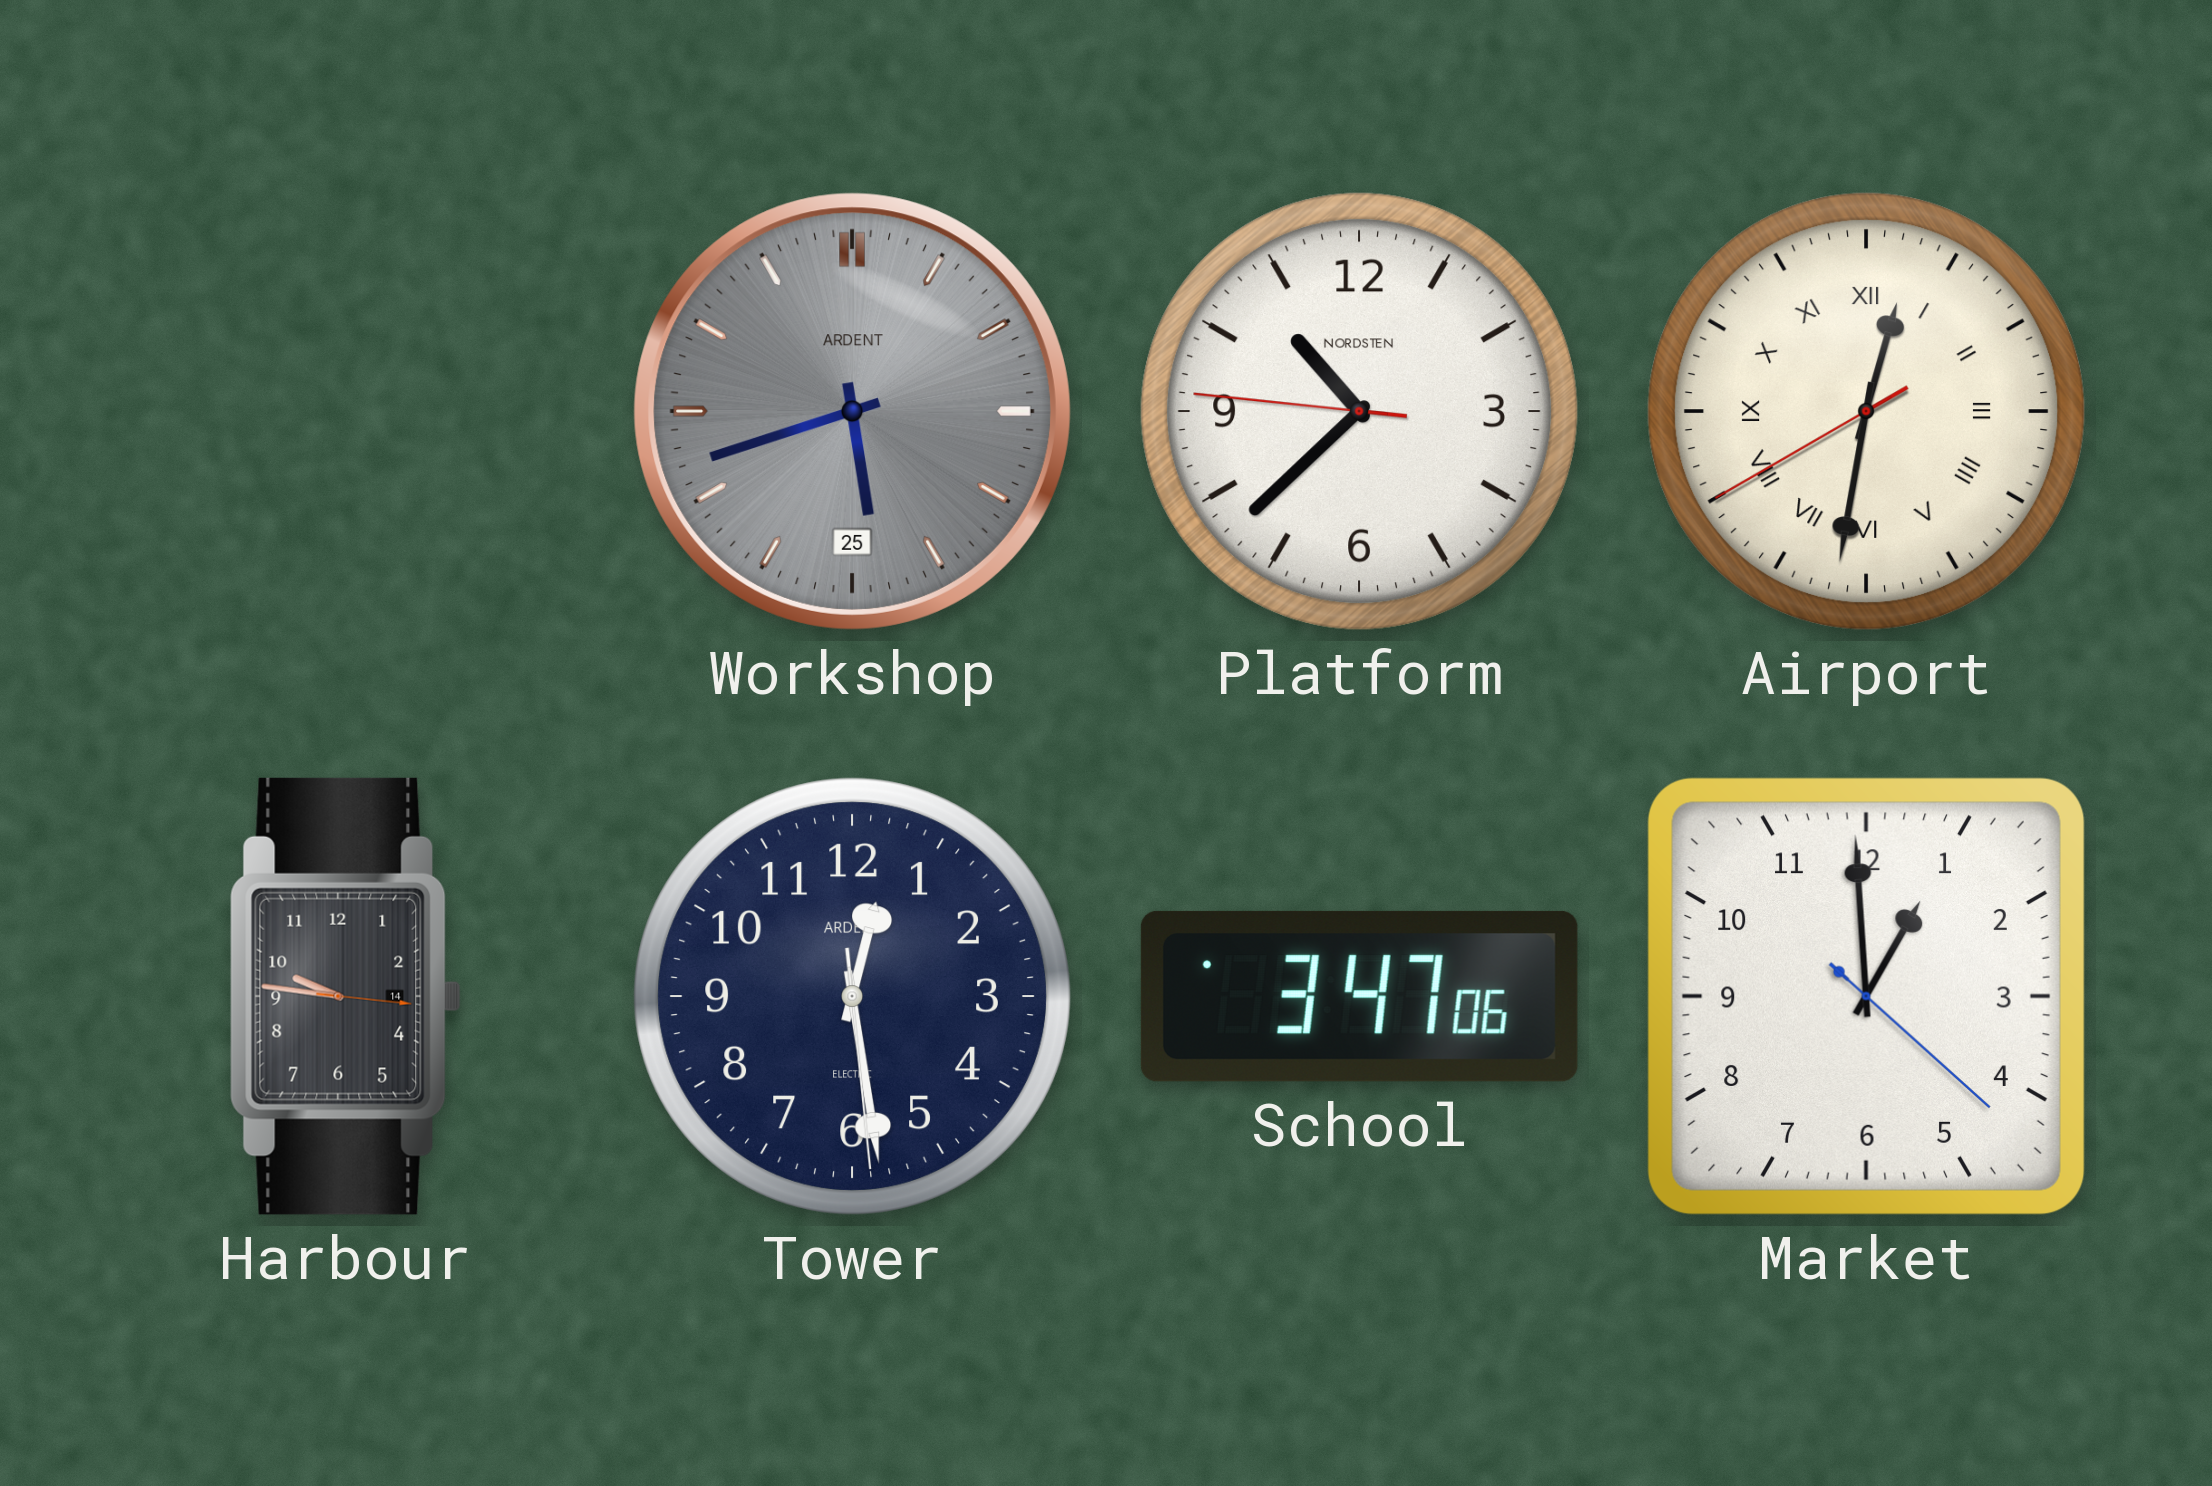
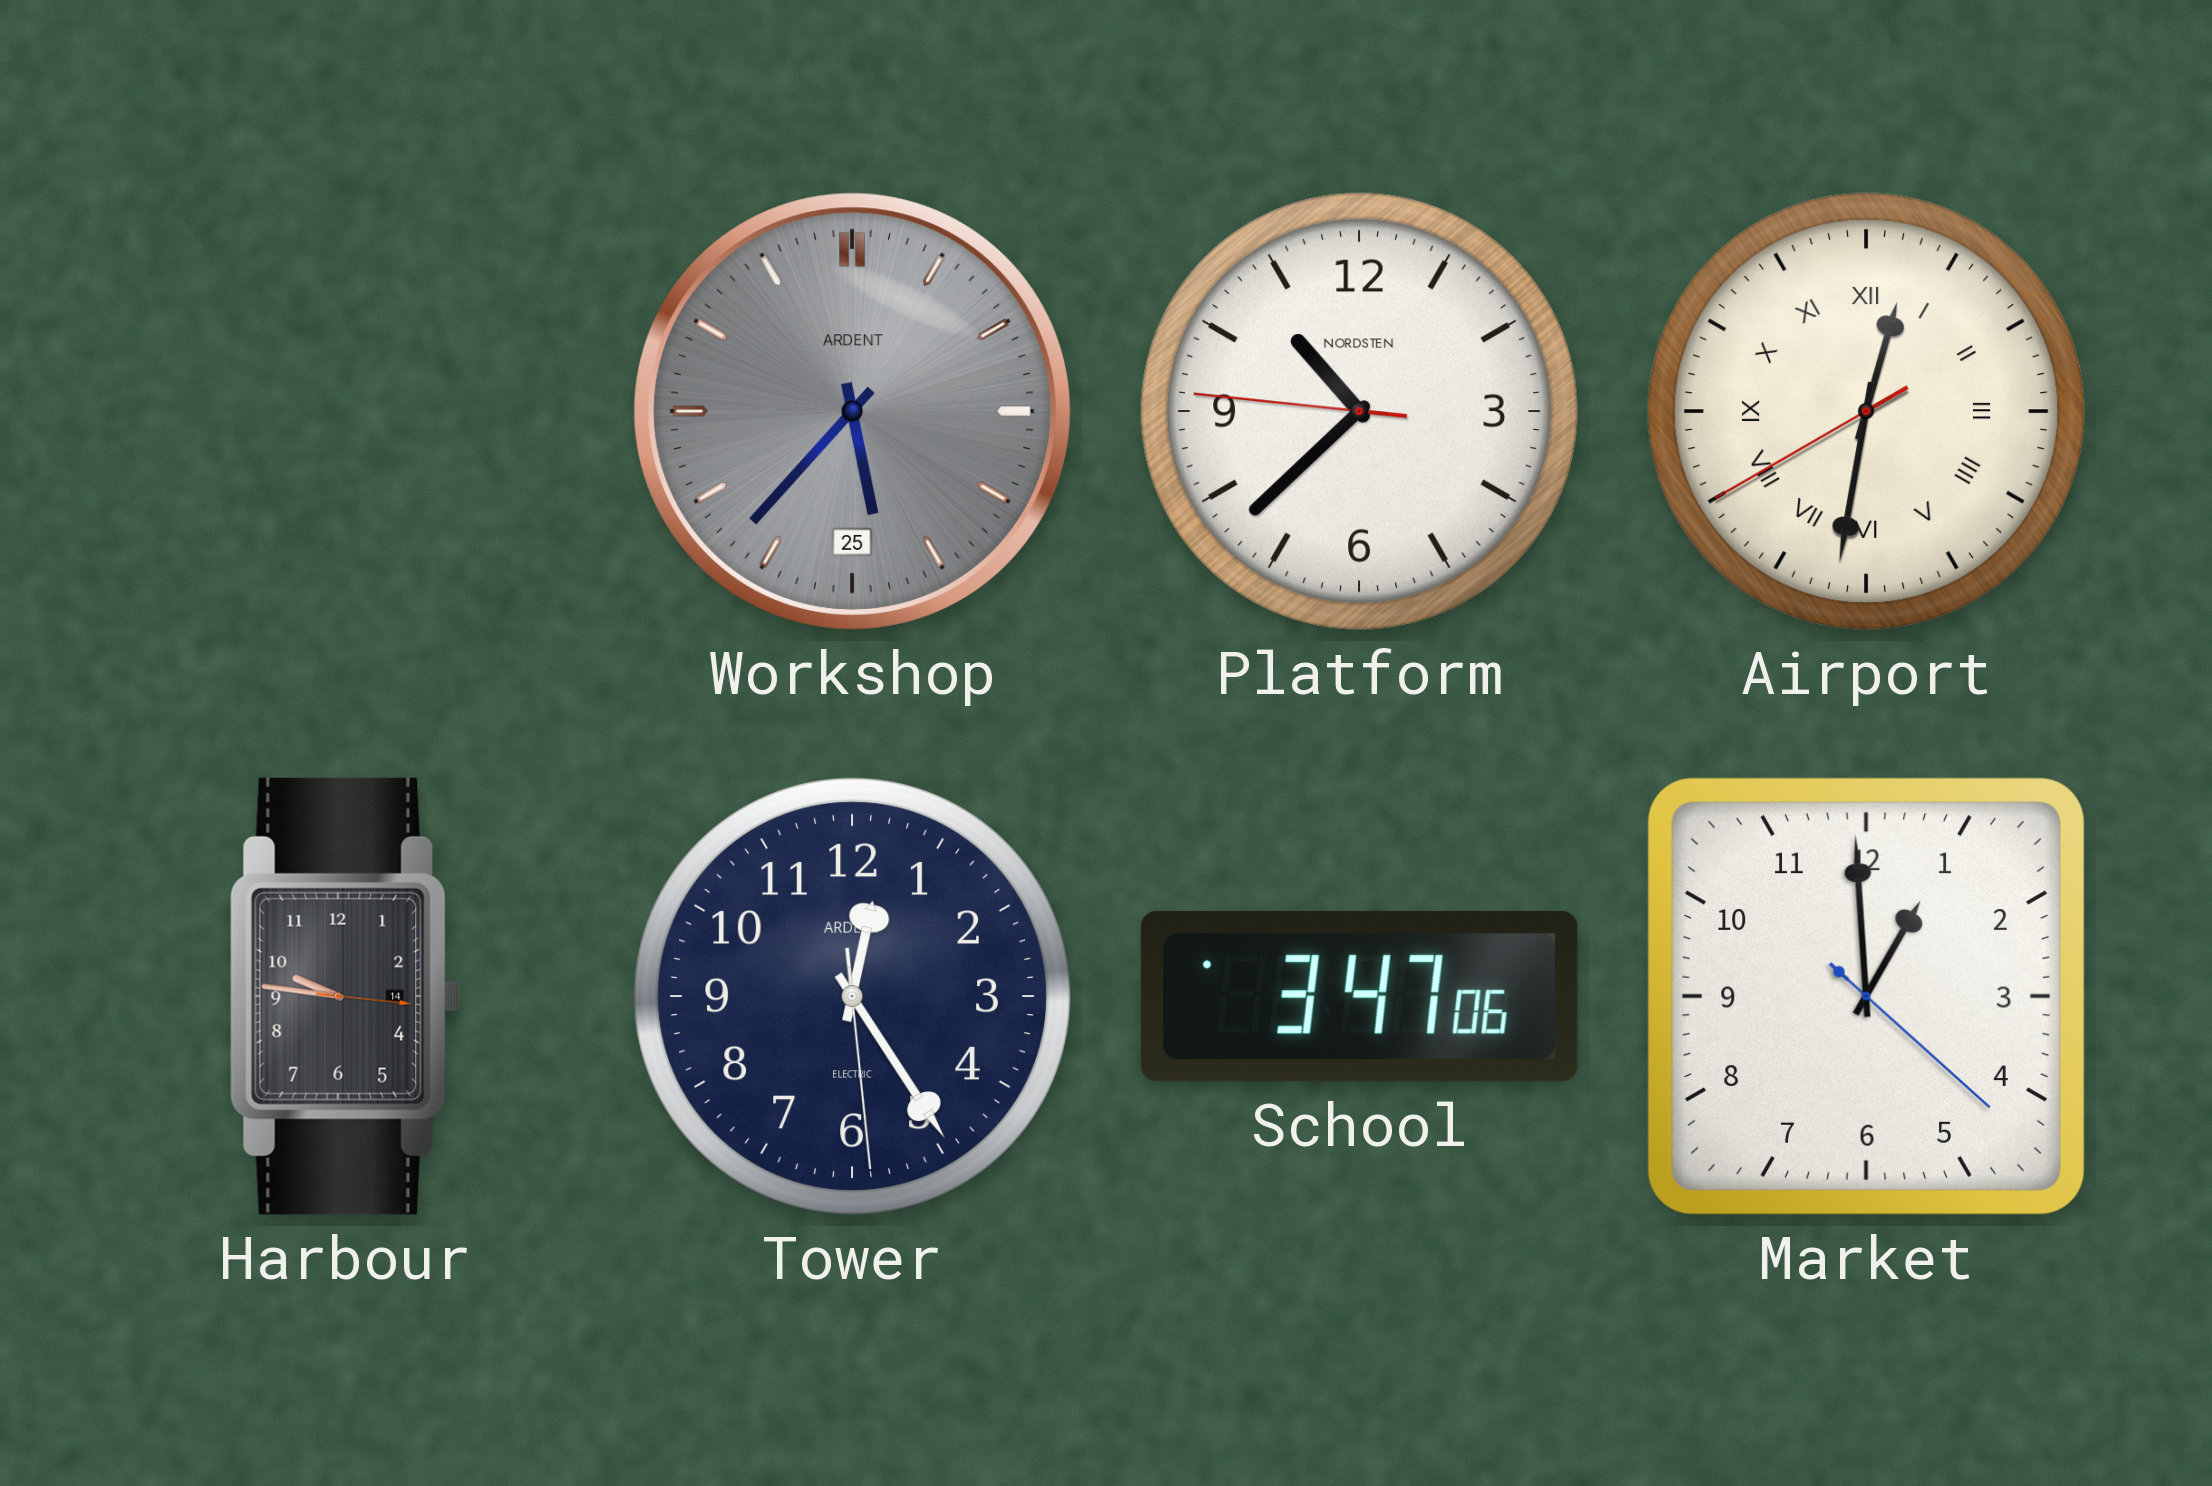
Workshop: 5:42 -> 5:37
Tower: 12:28 -> 12:24
